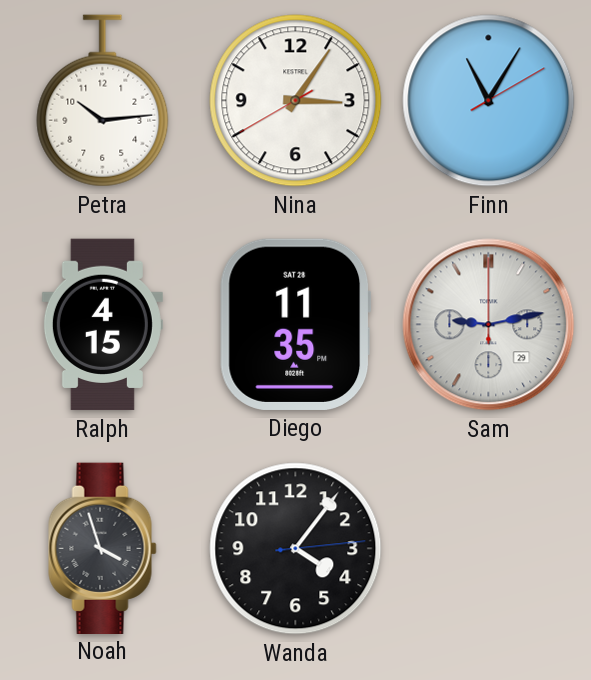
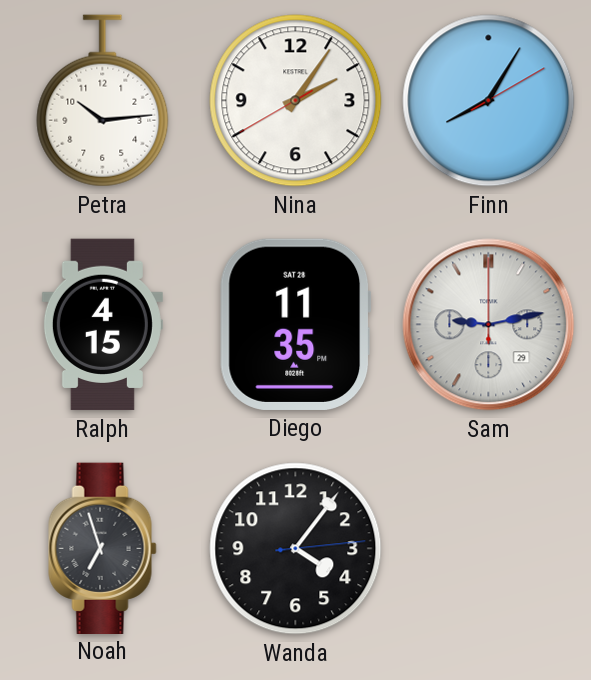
Nina: 3:05 -> 2:05
Finn: 11:05 -> 8:05
Noah: 3:57 -> 6:57
